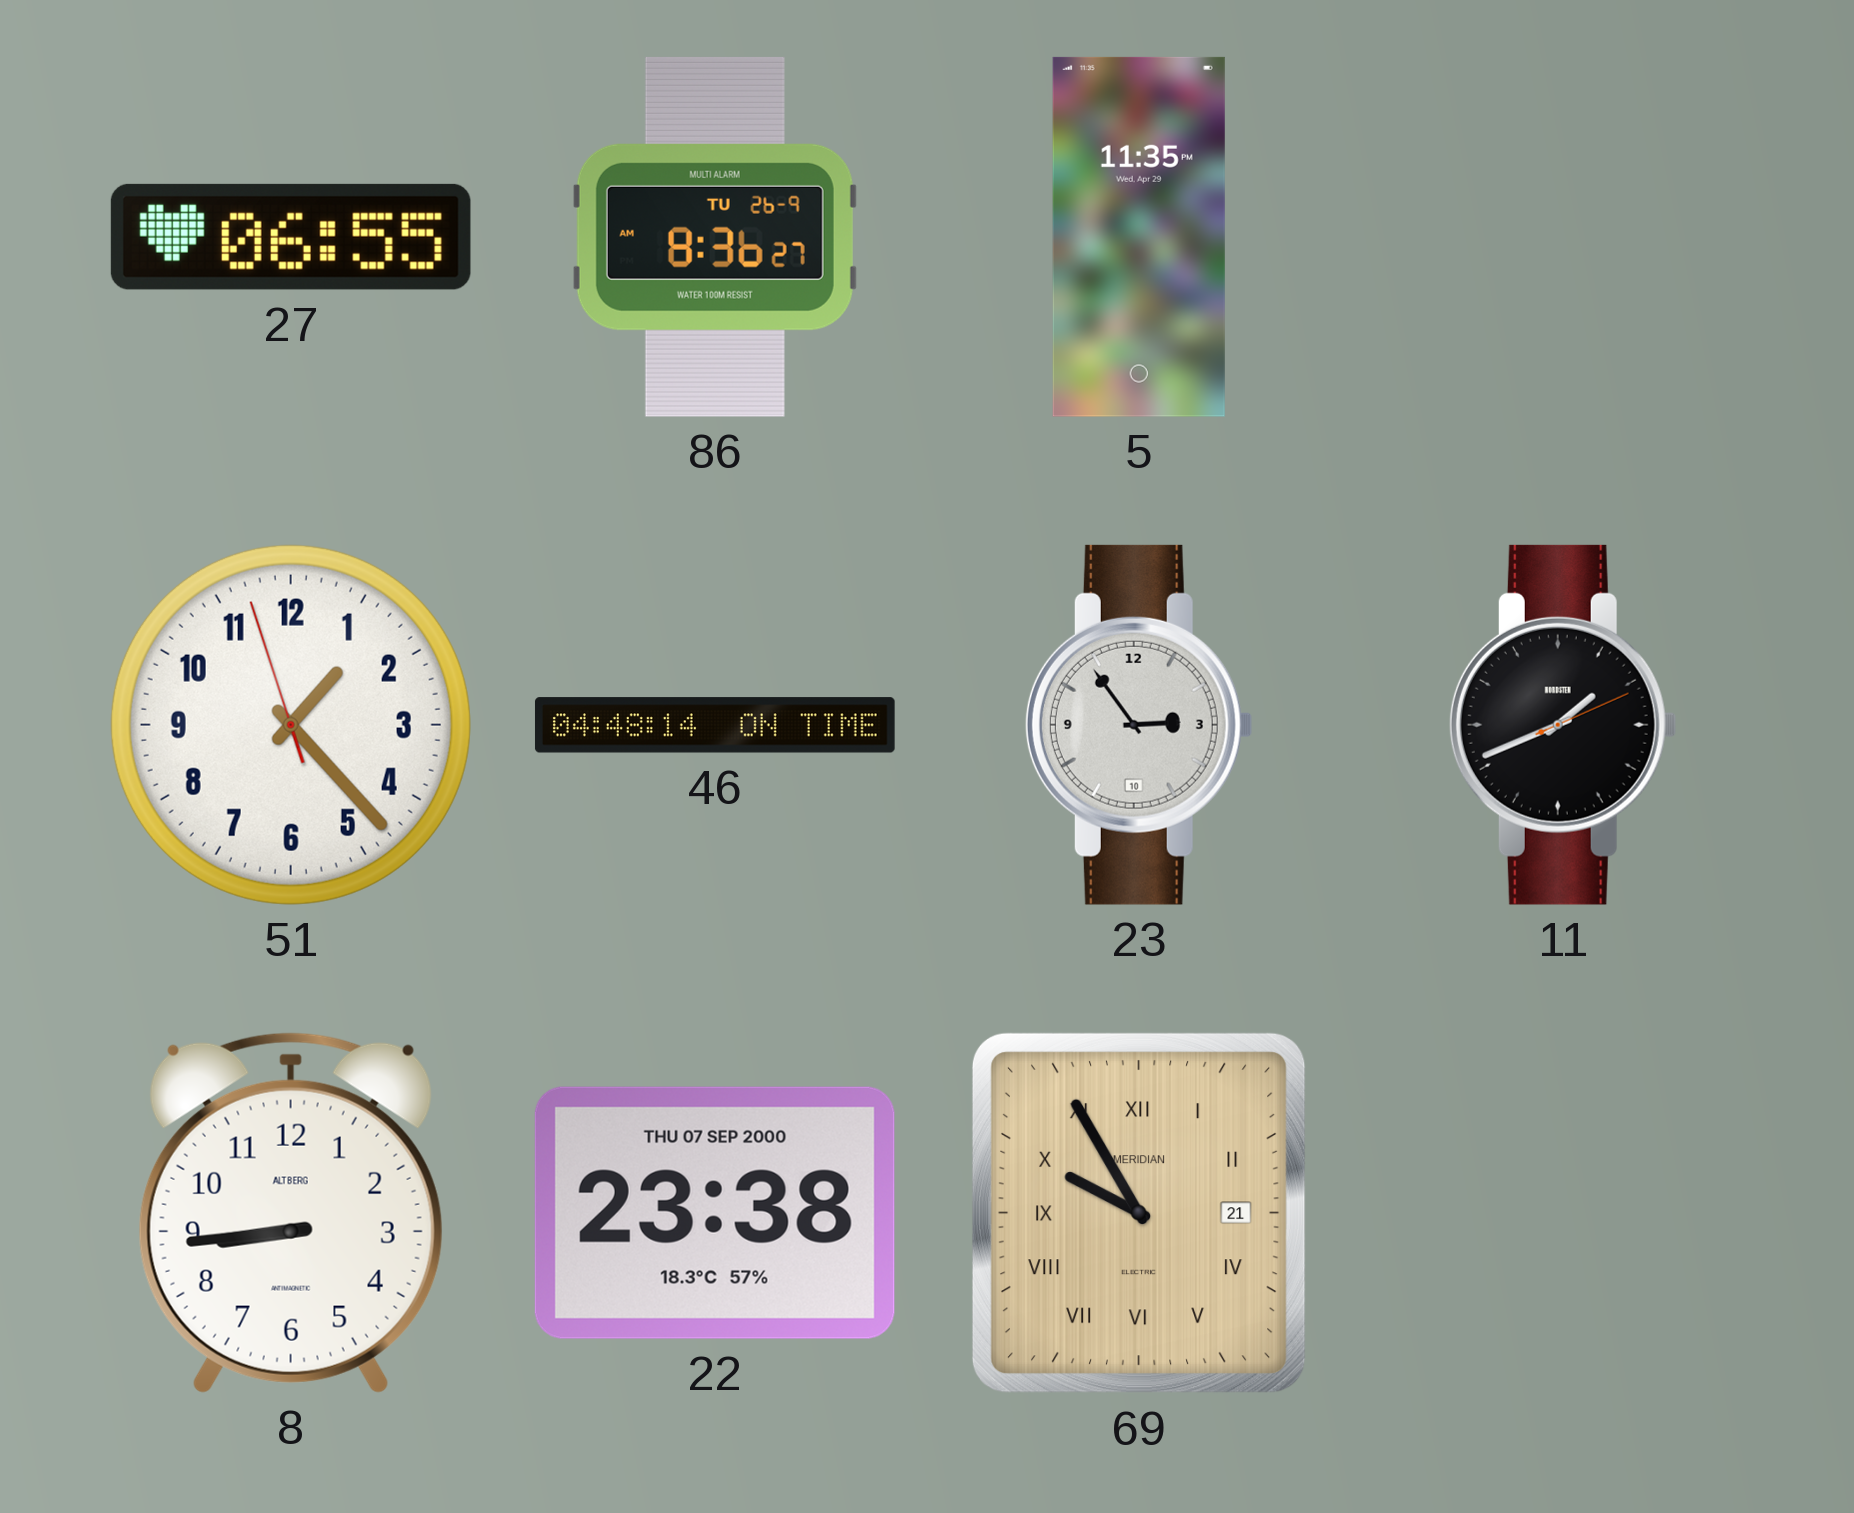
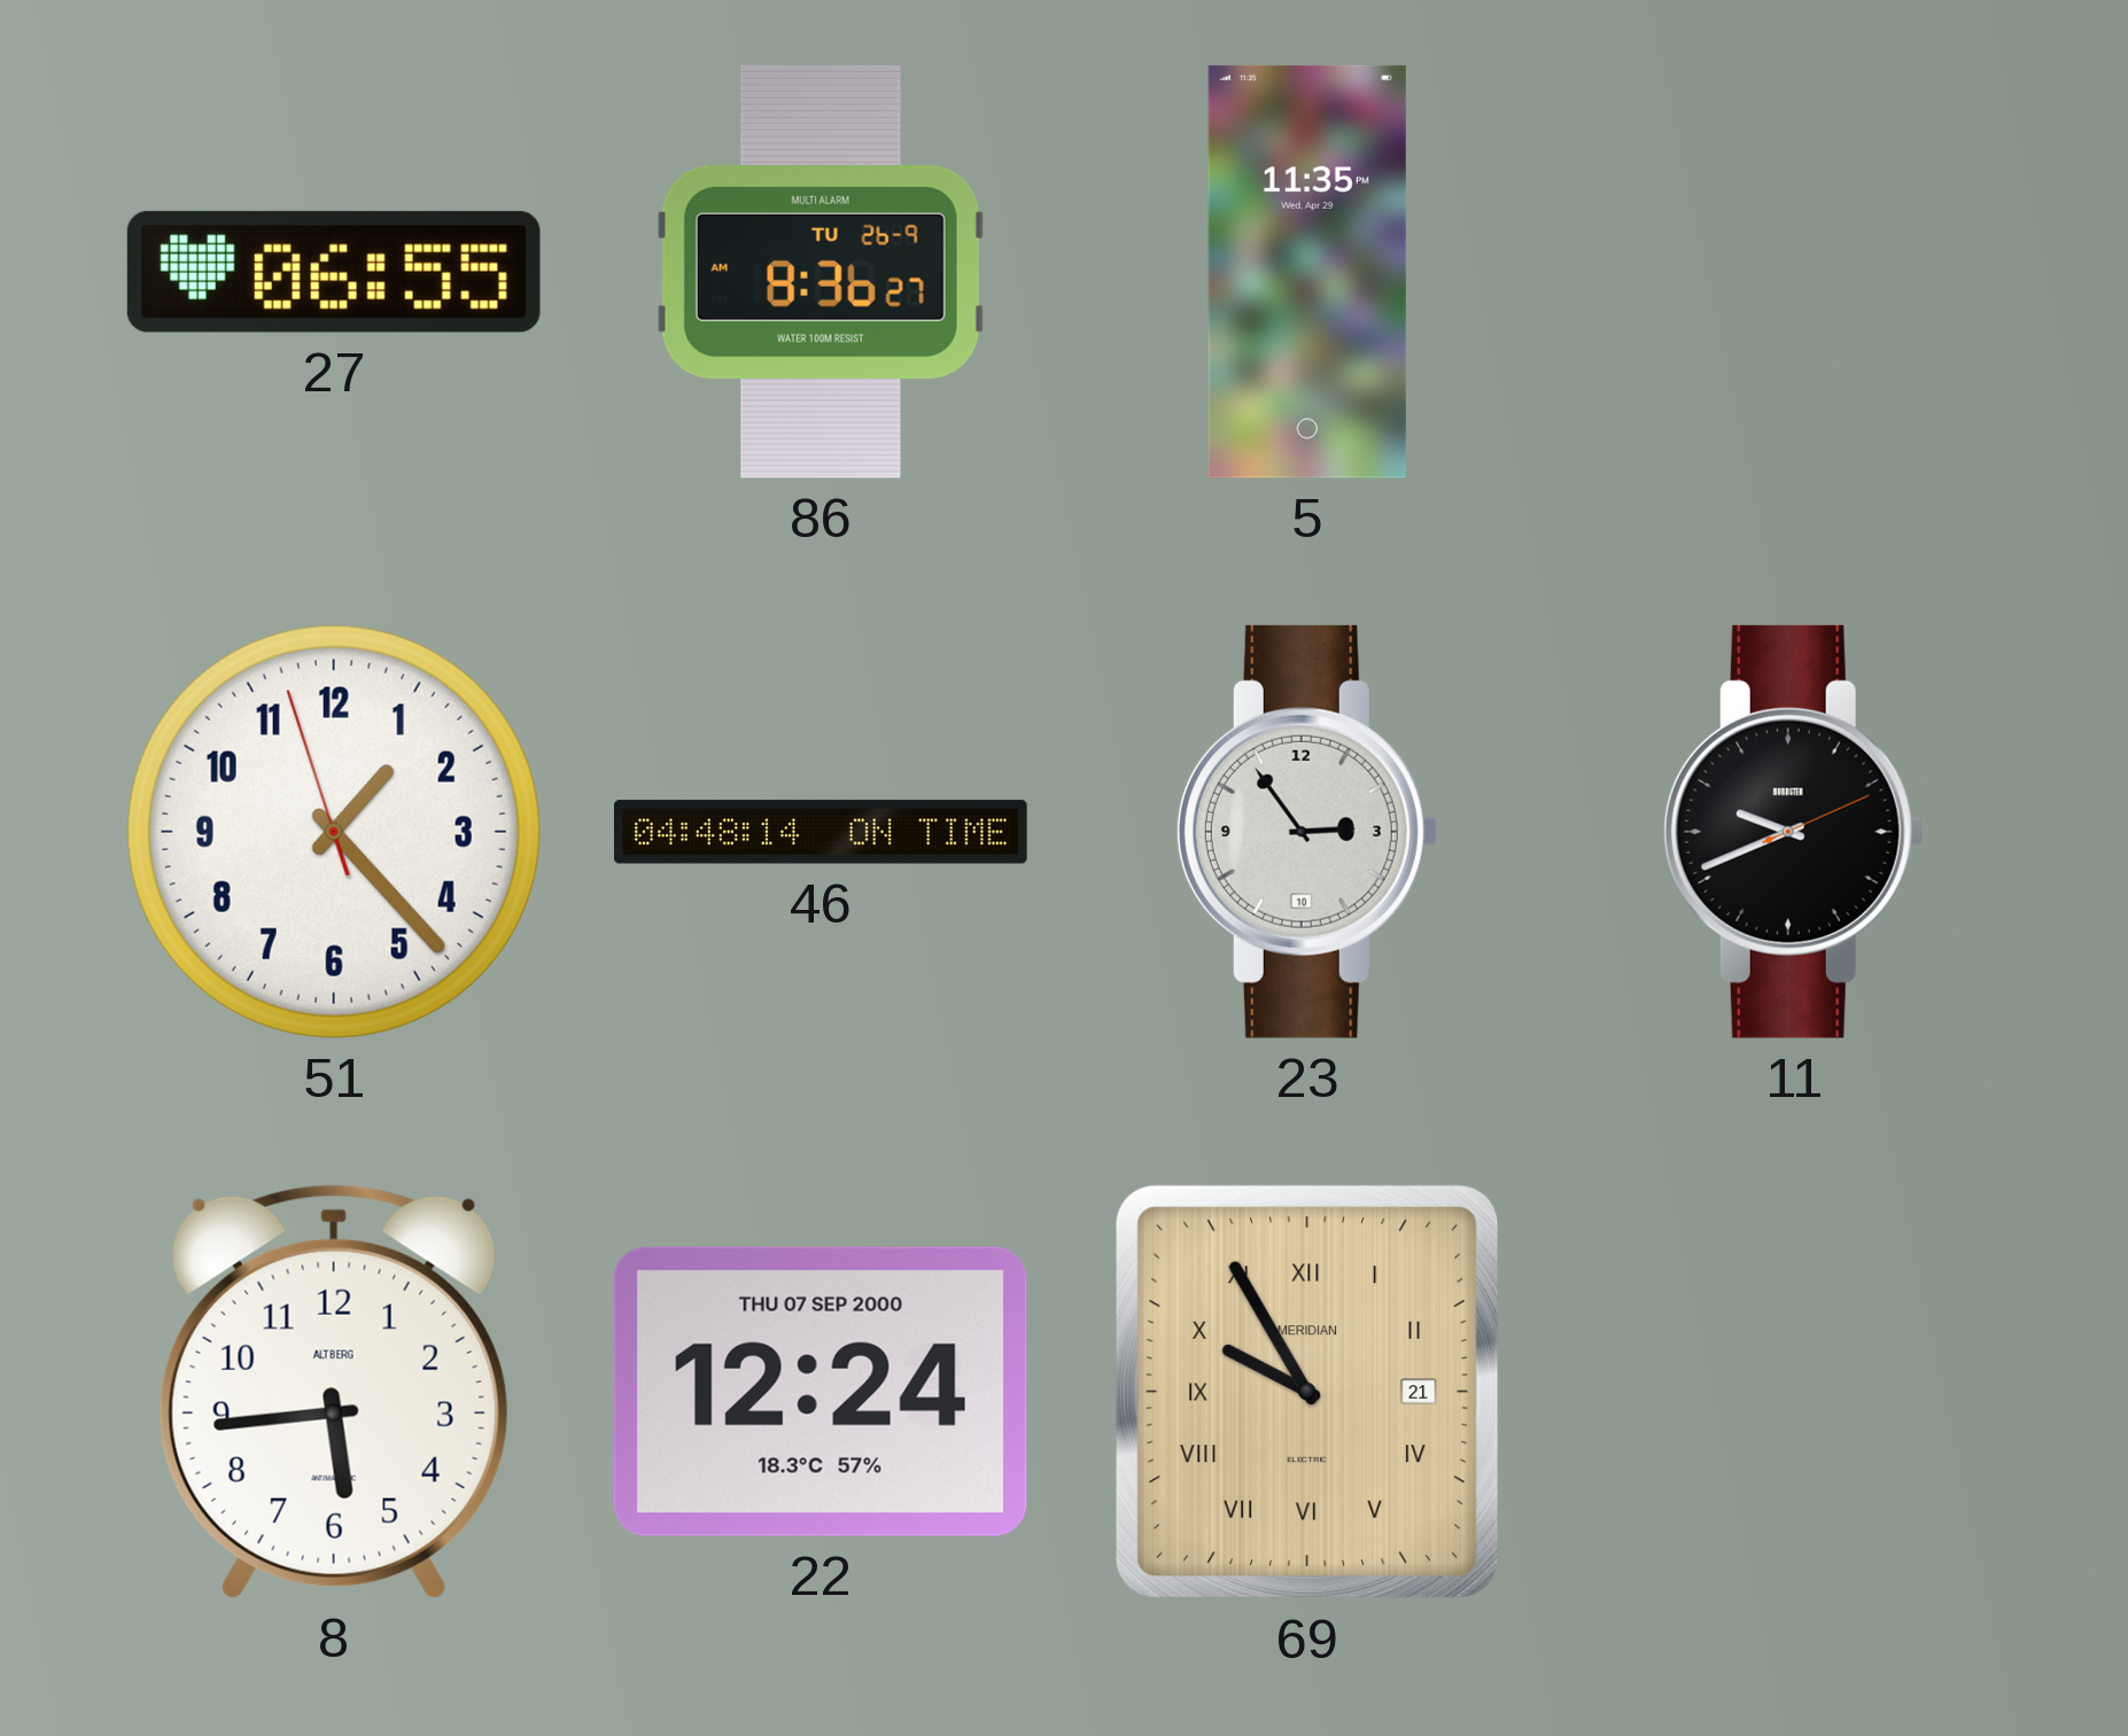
11: 1:41 -> 9:41
8: 8:44 -> 5:44
22: 23:38 -> 12:24
